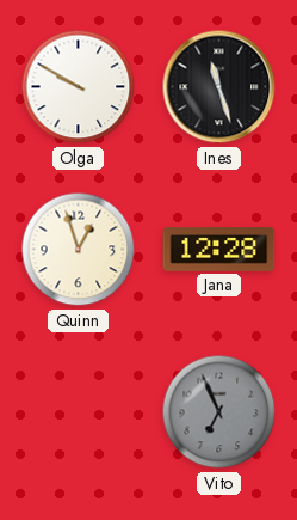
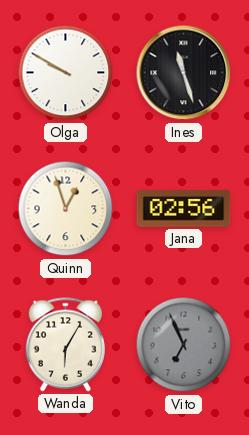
Jana: 12:28 -> 02:56
Wanda: none -> 6:05
